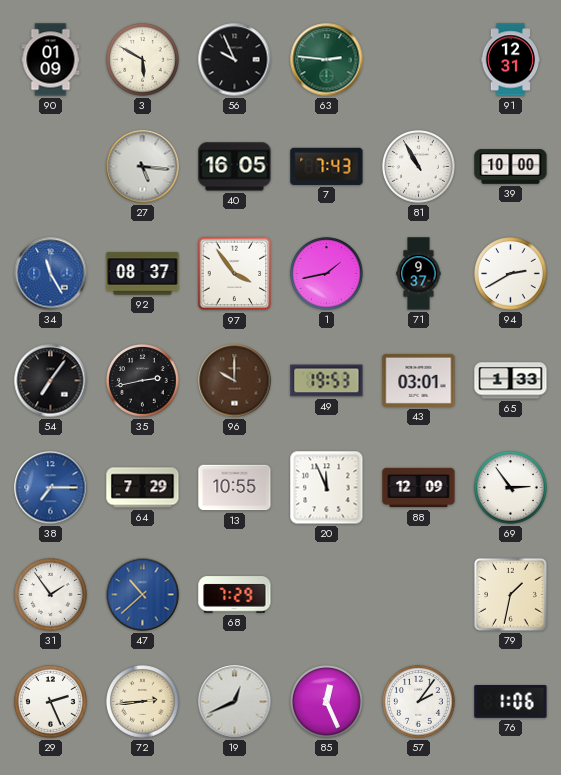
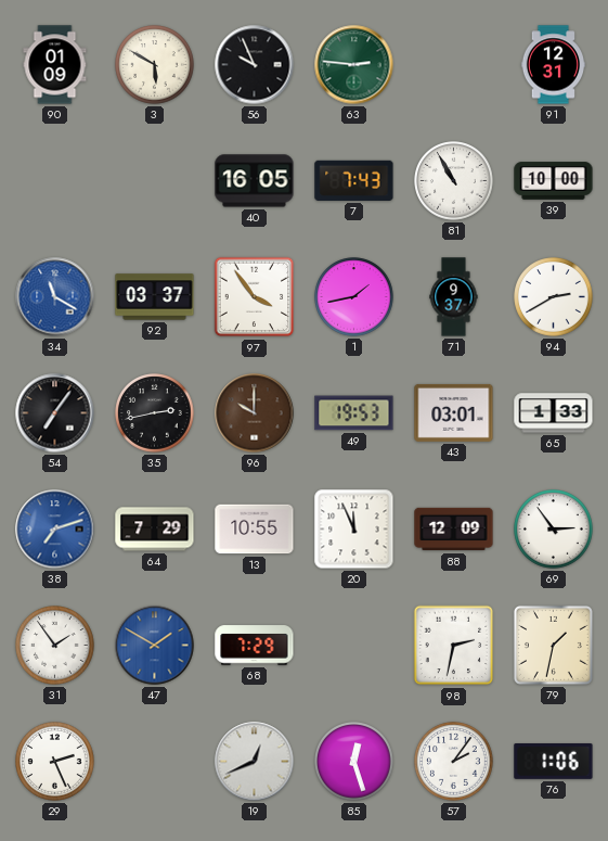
27: 5:16 -> none
34: 11:25 -> 11:20
92: 08:37 -> 03:37
38: 7:15 -> 7:12
47: 10:38 -> 1:50
98: none -> 2:32
72: 2:44 -> none
85: 12:26 -> 12:27
